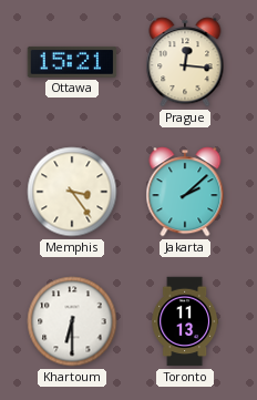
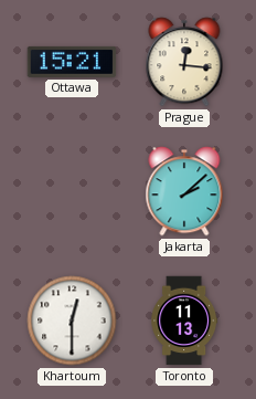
Memphis: 3:24 -> none
Khartoum: 6:30 -> 12:30
